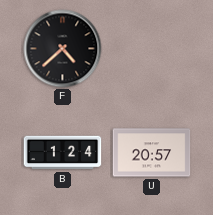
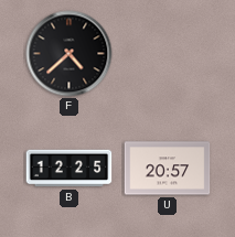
B: 1:24 -> 12:25
